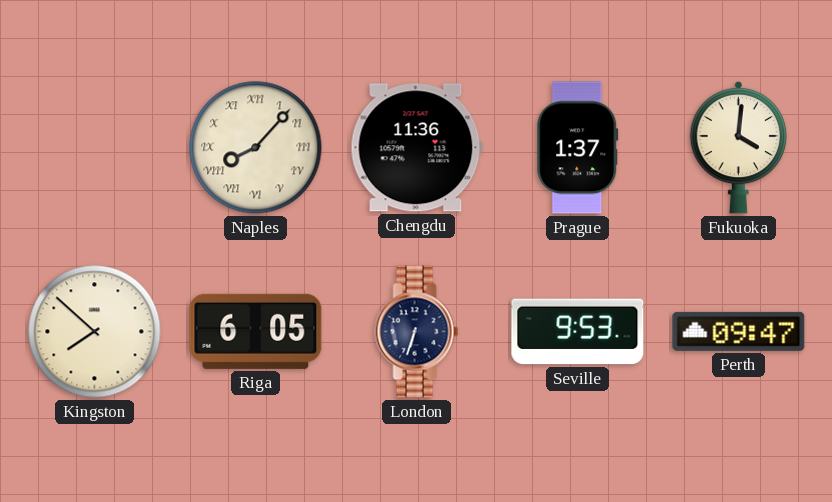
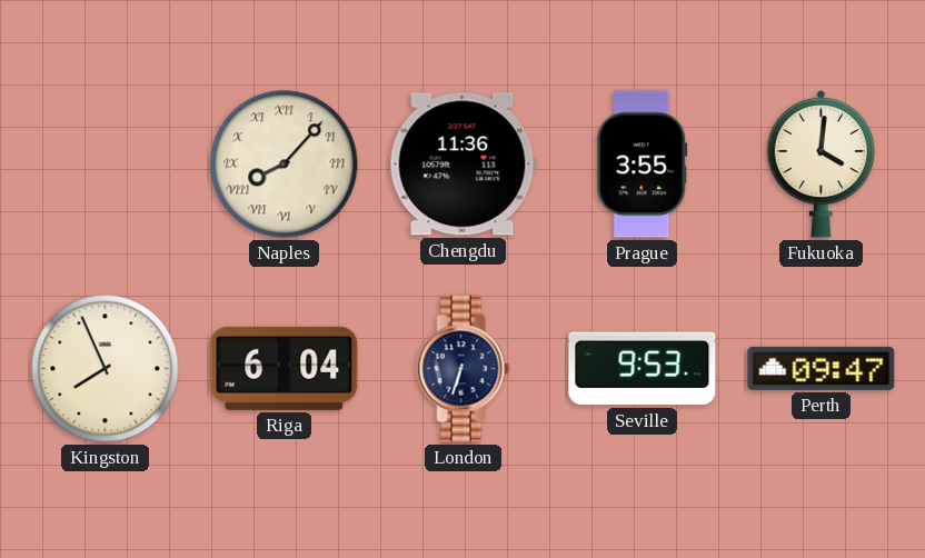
Prague: 1:37 -> 3:55
Kingston: 7:52 -> 7:56
Riga: 6:05 -> 6:04
